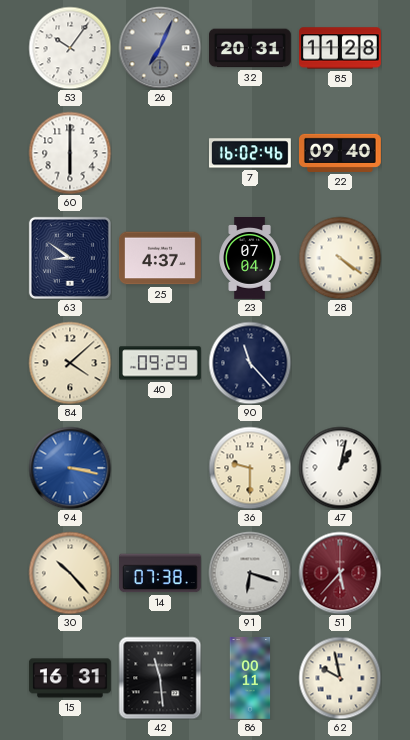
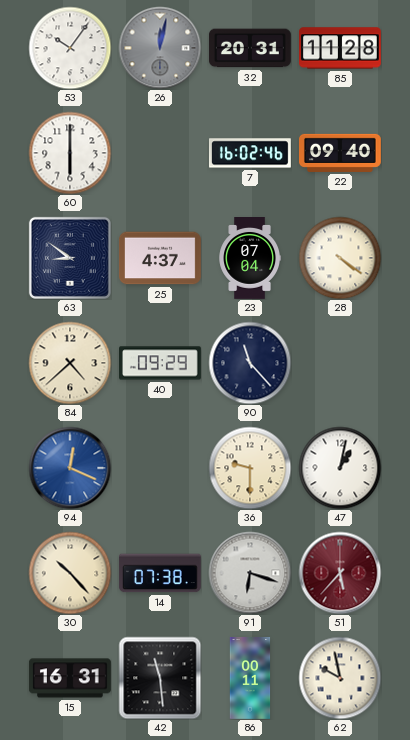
26: 7:04 -> 12:02
84: 4:08 -> 4:38
94: 3:17 -> 12:19
